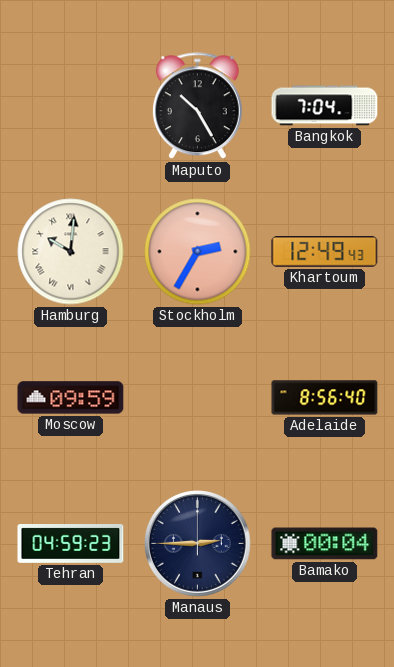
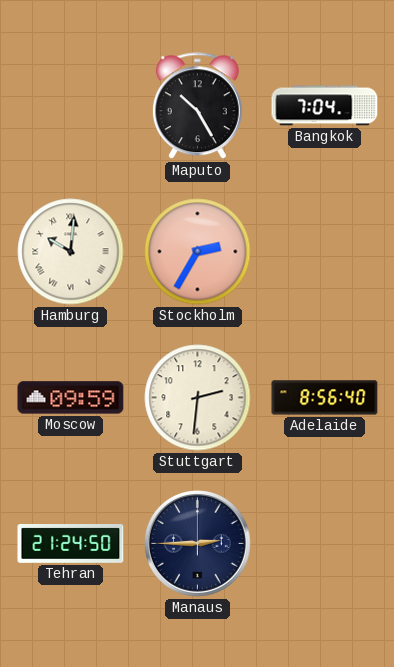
Khartoum: 12:49 -> none
Stuttgart: none -> 2:31
Tehran: 04:59 -> 21:24
Bamako: 00:04 -> none
